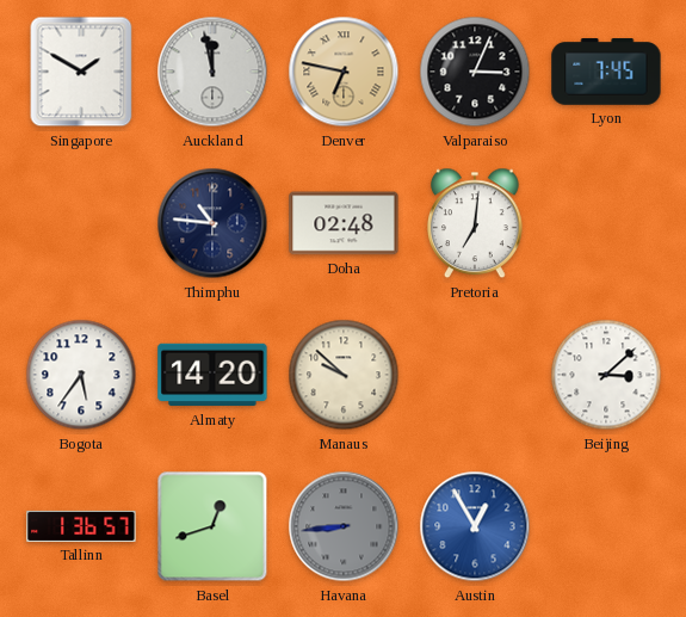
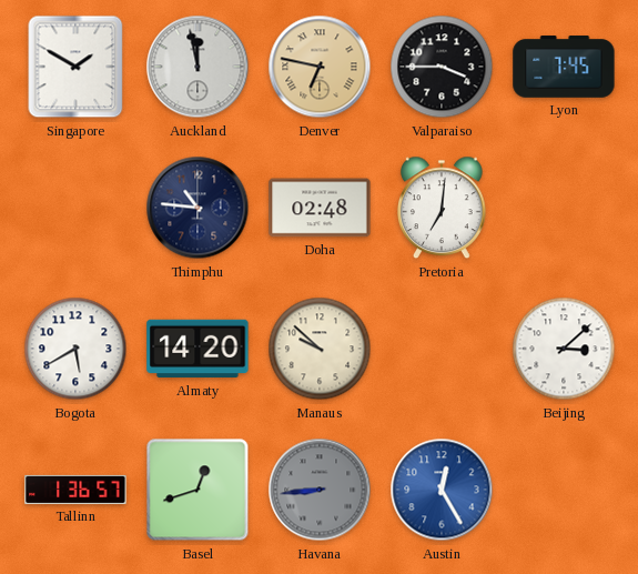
Valparaiso: 3:04 -> 3:45
Bogota: 5:36 -> 5:40
Austin: 12:55 -> 12:25
